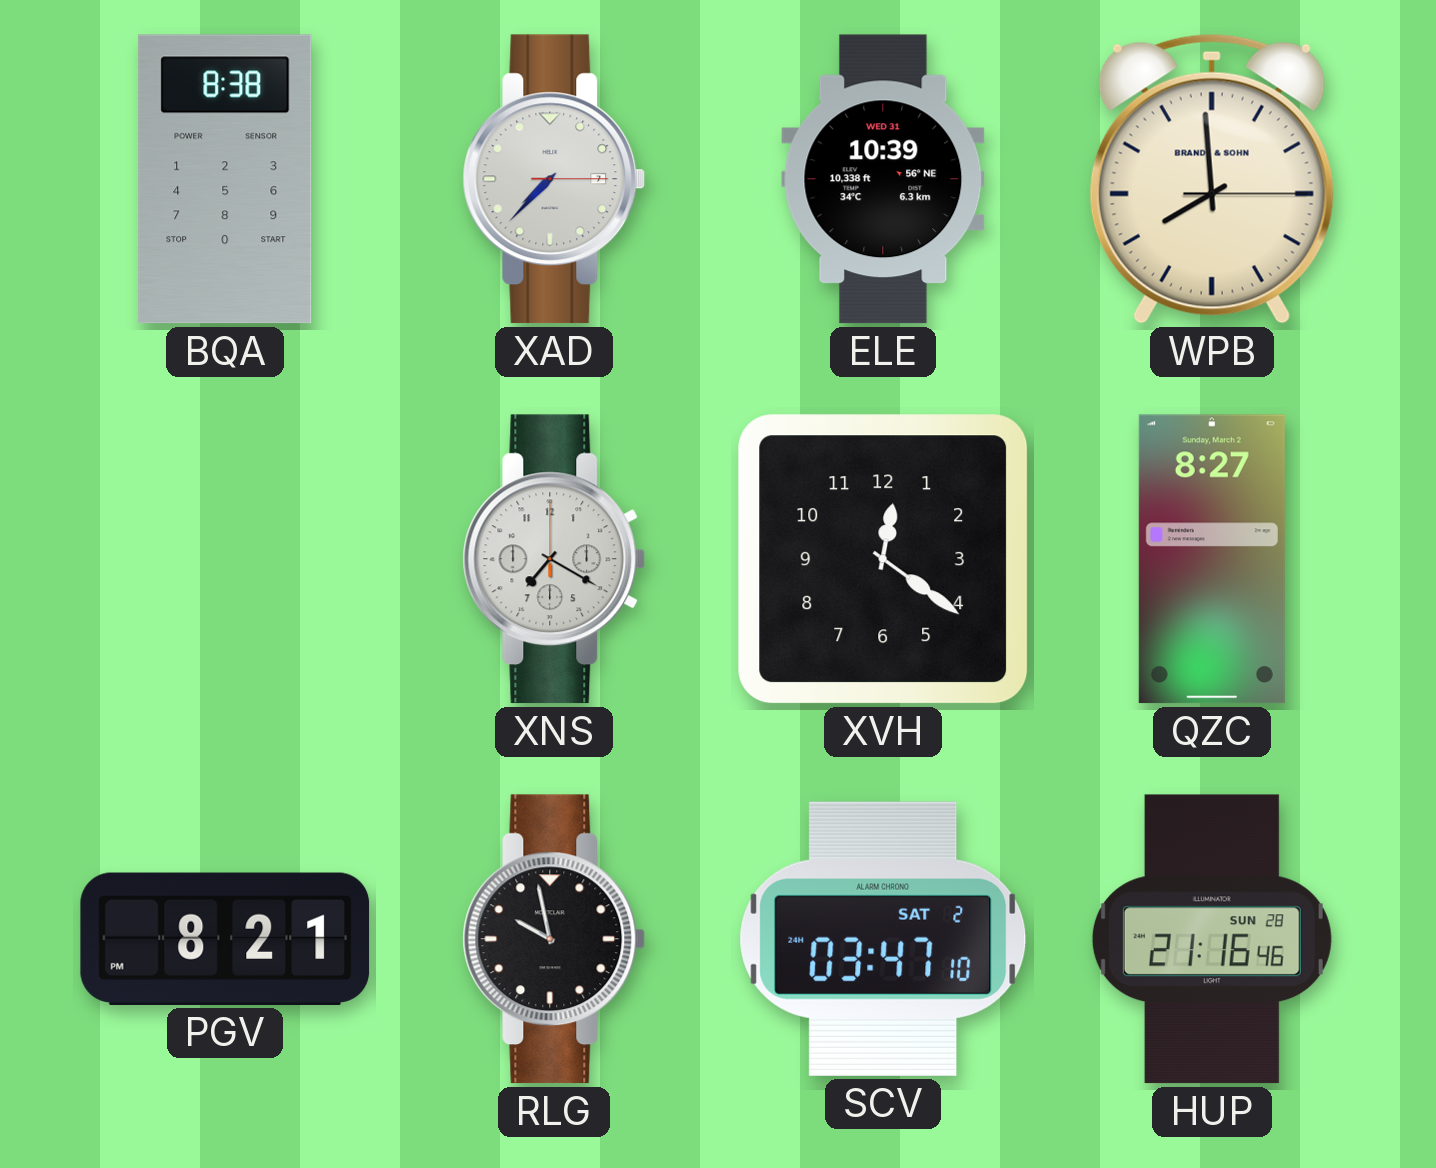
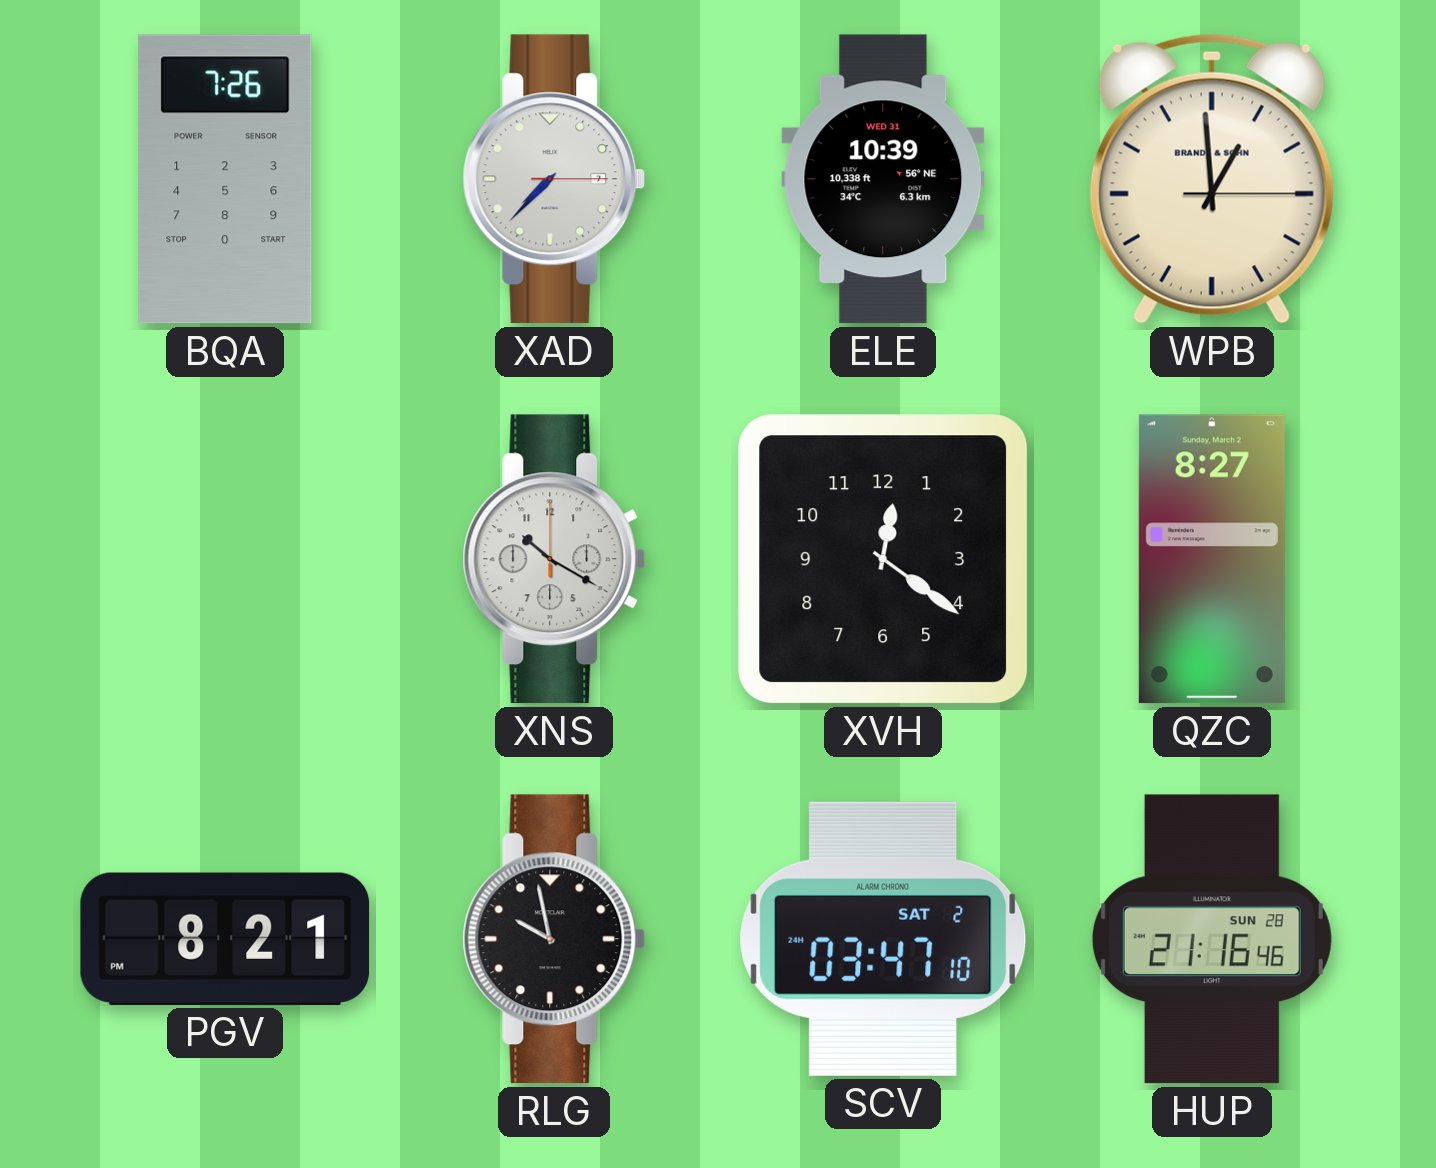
BQA: 8:38 -> 7:26
WPB: 7:59 -> 12:59
XNS: 7:20 -> 10:20
